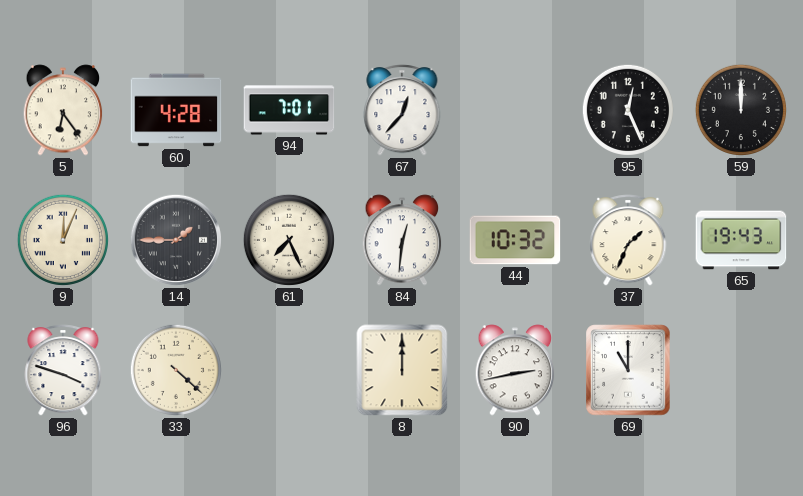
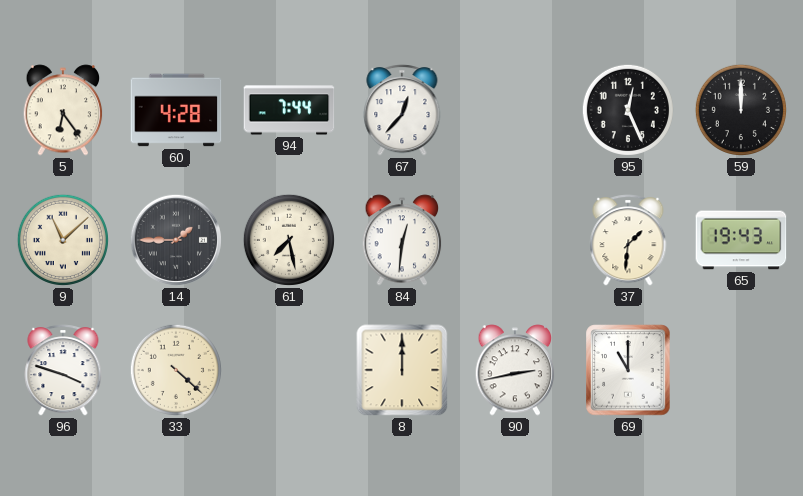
94: 7:01 -> 7:44
9: 12:04 -> 11:08
61: 7:26 -> 7:28
44: 10:32 -> none
37: 1:34 -> 1:31
